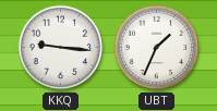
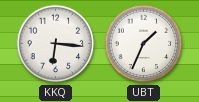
KKQ: 9:16 -> 6:16
